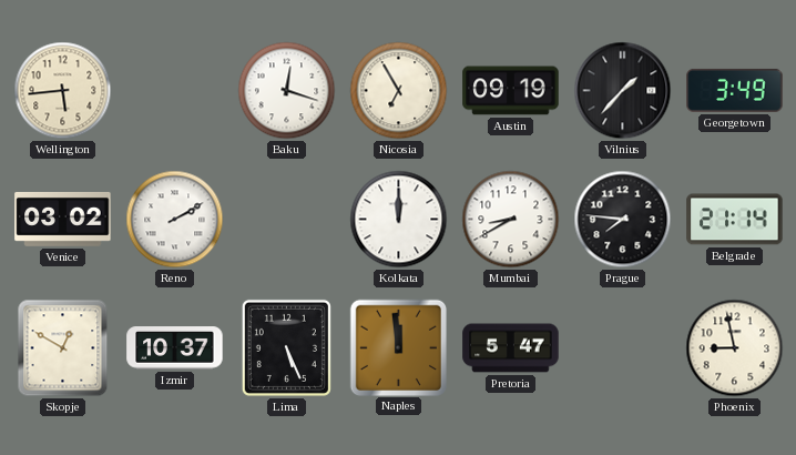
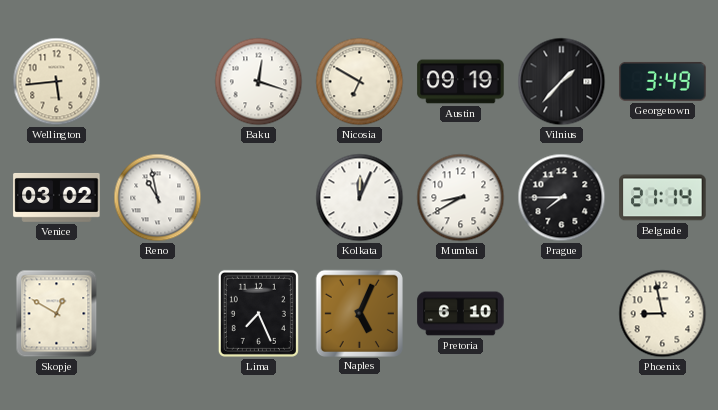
Nicosia: 6:55 -> 6:50
Reno: 2:10 -> 10:58
Kolkata: 12:00 -> 12:04
Prague: 7:46 -> 7:45
Izmir: 10:37 -> none
Lima: 5:26 -> 7:26
Naples: 11:59 -> 5:04
Pretoria: 5:47 -> 6:10
